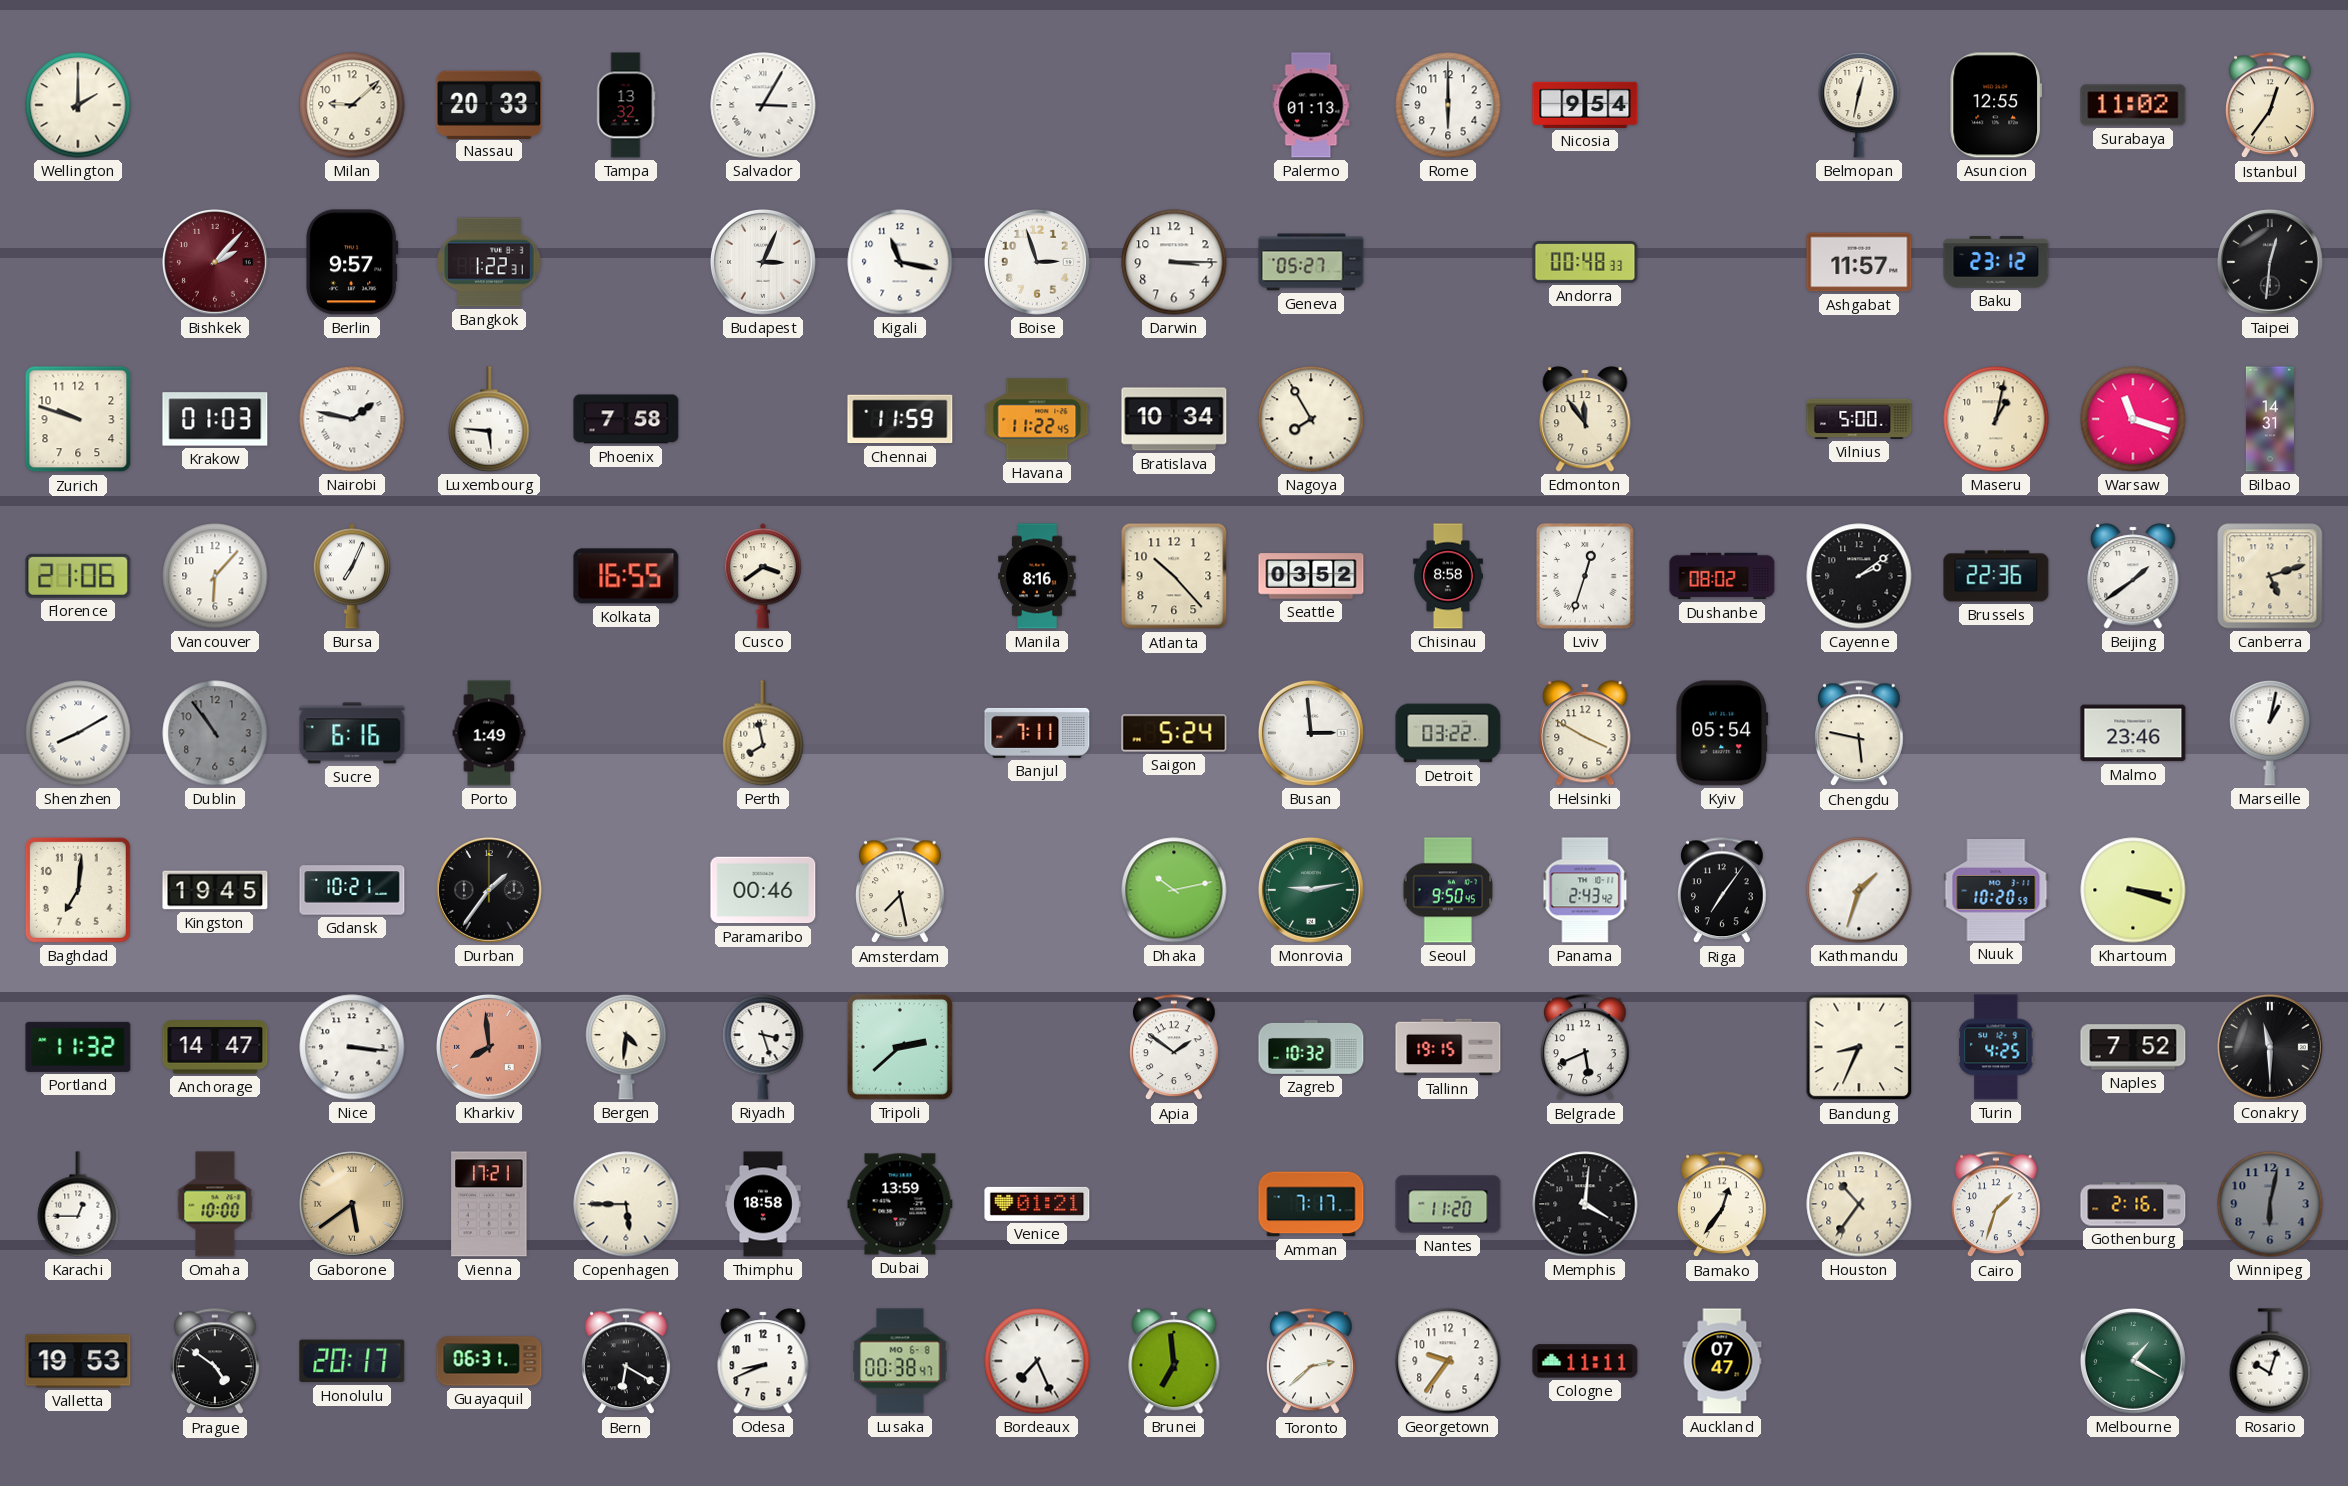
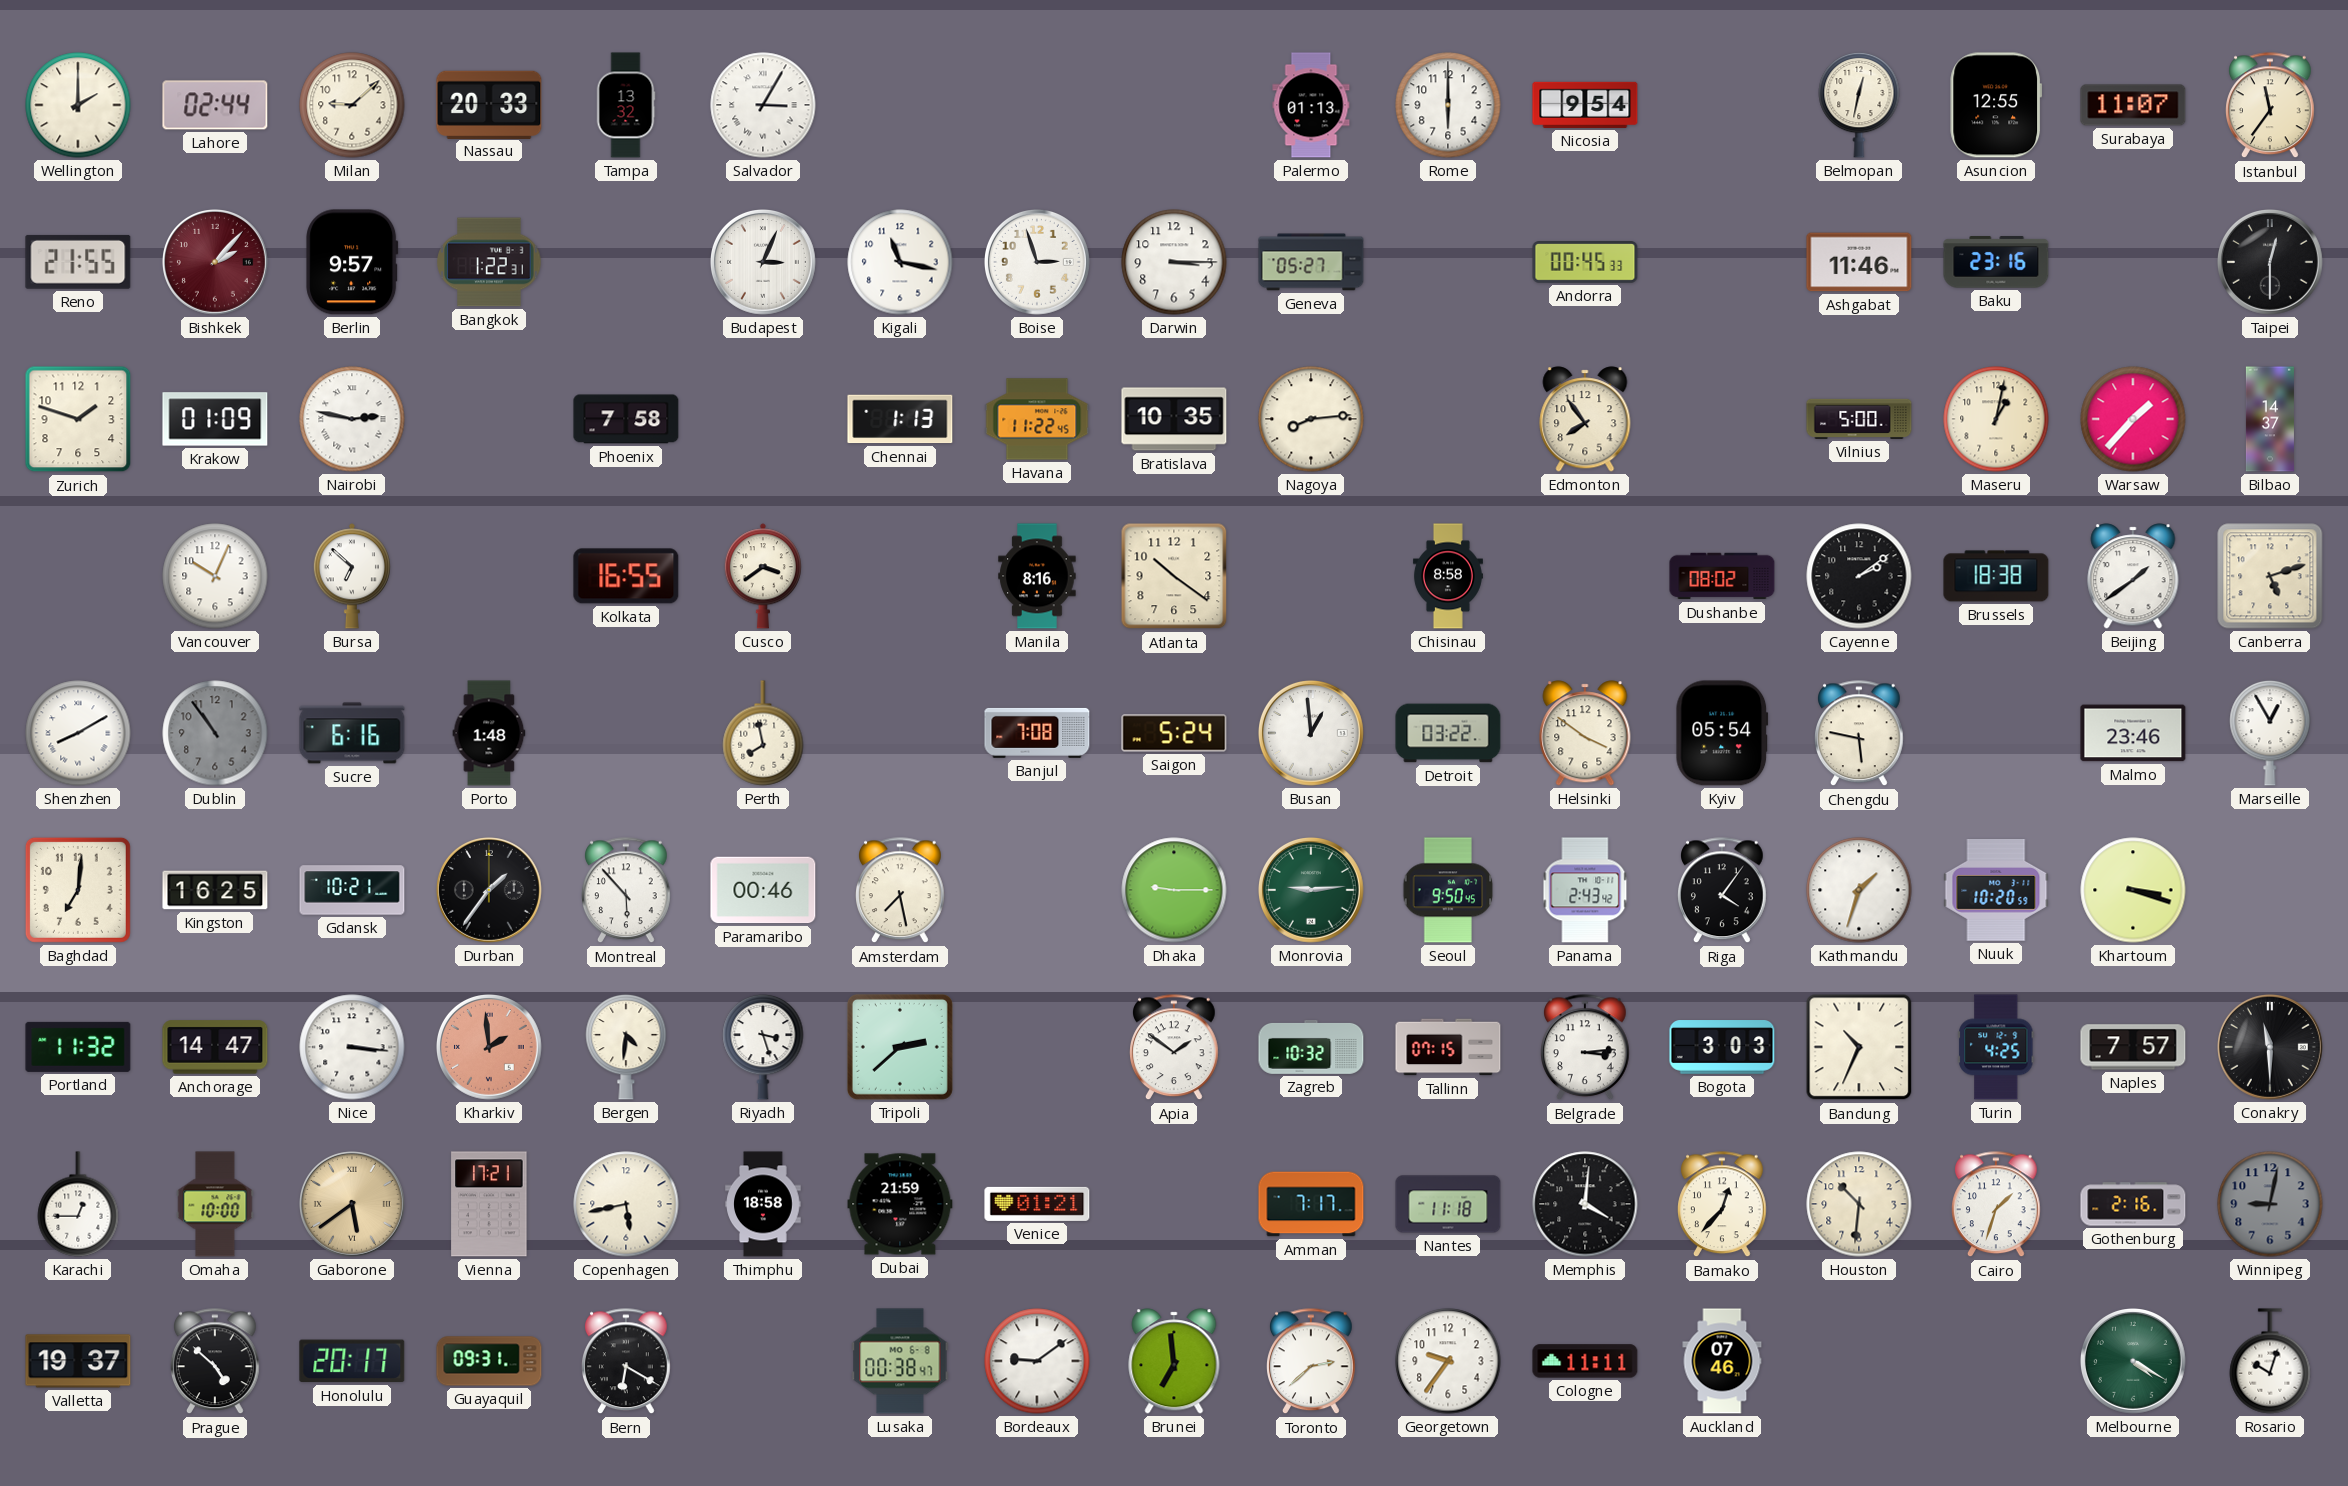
Lahore: none -> 02:44
Surabaya: 11:02 -> 11:07
Istanbul: 12:36 -> 11:36
Reno: none -> 21:55
Andorra: 00:48 -> 00:45
Ashgabat: 11:57 -> 11:46
Baku: 23:12 -> 23:16
Taipei: 12:31 -> 12:30
Zurich: 9:48 -> 1:48
Krakow: 01:03 -> 01:09
Nairobi: 1:47 -> 2:47
Luxembourg: 5:46 -> none
Chennai: 11:59 -> 1:13
Bratislava: 10:34 -> 10:35
Nagoya: 7:55 -> 8:14
Edmonton: 11:54 -> 7:54
Warsaw: 11:18 -> 1:37
Bilbao: 14:31 -> 14:37
Florence: 21:06 -> none
Vancouver: 6:07 -> 10:04
Bursa: 7:04 -> 6:52
Atlanta: 10:23 -> 10:21
Seattle: 03:52 -> none
Lviv: 12:33 -> none
Brussels: 22:36 -> 18:38
Porto: 1:49 -> 1:48
Banjul: 7:11 -> 7:08
Busan: 2:59 -> 12:59
Helsinki: 3:50 -> 3:51
Marseille: 1:02 -> 12:55
Kingston: 19:45 -> 16:25
Montreal: none -> 5:53
Dhaka: 10:13 -> 9:15
Monrovia: 9:13 -> 9:14
Riga: 7:06 -> 4:06
Kharkiv: 7:59 -> 1:59
Tallinn: 19:15 -> 07:15
Belgrade: 5:41 -> 3:14
Bogota: none -> 3:03
Bandung: 8:34 -> 10:34
Naples: 7:52 -> 7:57
Copenhagen: 5:45 -> 5:43
Dubai: 13:59 -> 21:59
Nantes: 11:20 -> 11:18
Bamako: 12:36 -> 12:37
Houston: 10:36 -> 10:31
Winnipeg: 6:02 -> 9:02
Valletta: 19:53 -> 19:37
Prague: 4:51 -> 4:52
Guayaquil: 06:31 -> 09:31
Odesa: 8:41 -> none
Bordeaux: 7:26 -> 9:09
Auckland: 07:47 -> 07:46
Melbourne: 1:20 -> 4:20
